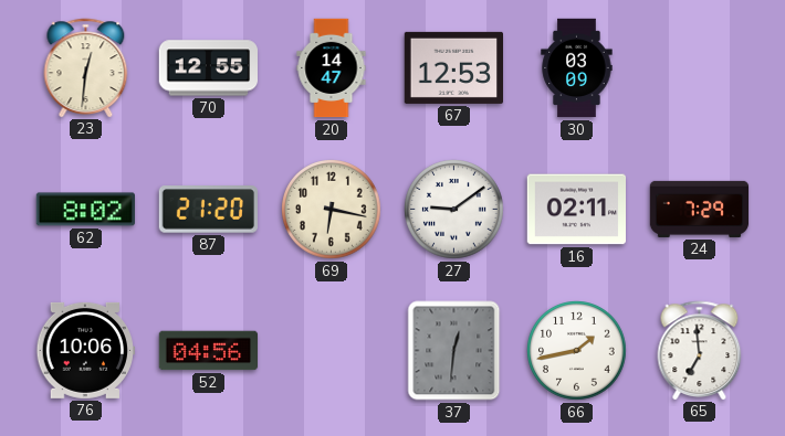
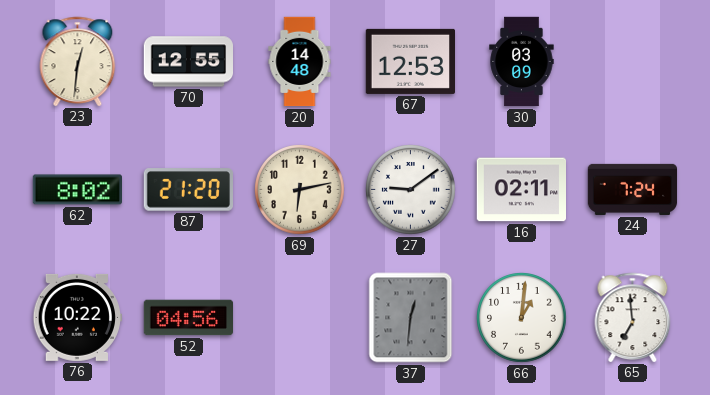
20: 14:47 -> 14:48
69: 6:17 -> 6:13
24: 7:29 -> 7:24
76: 10:06 -> 10:22
66: 1:43 -> 1:01
